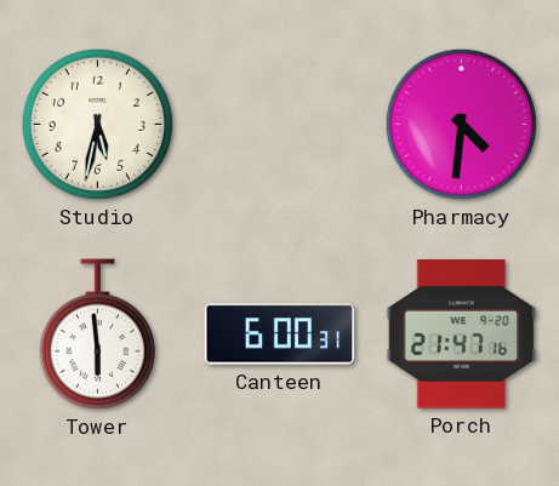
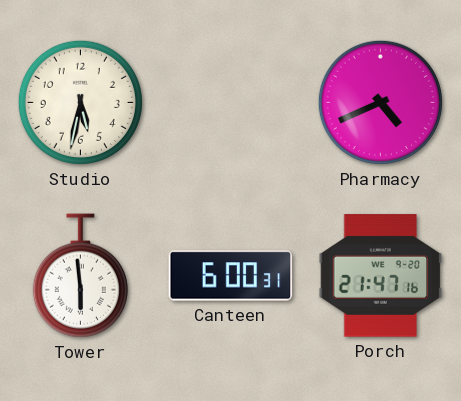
Pharmacy: 4:31 -> 4:41
